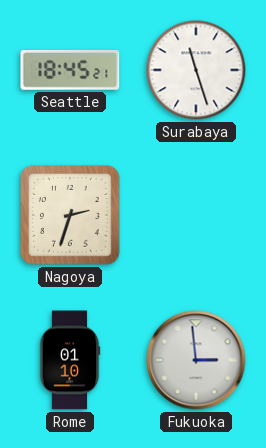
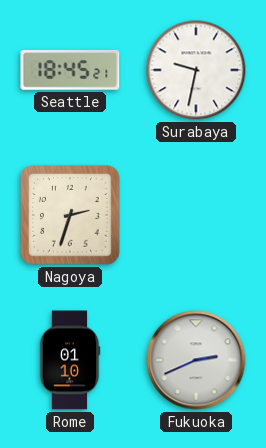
Surabaya: 11:27 -> 9:32
Fukuoka: 2:59 -> 2:41
